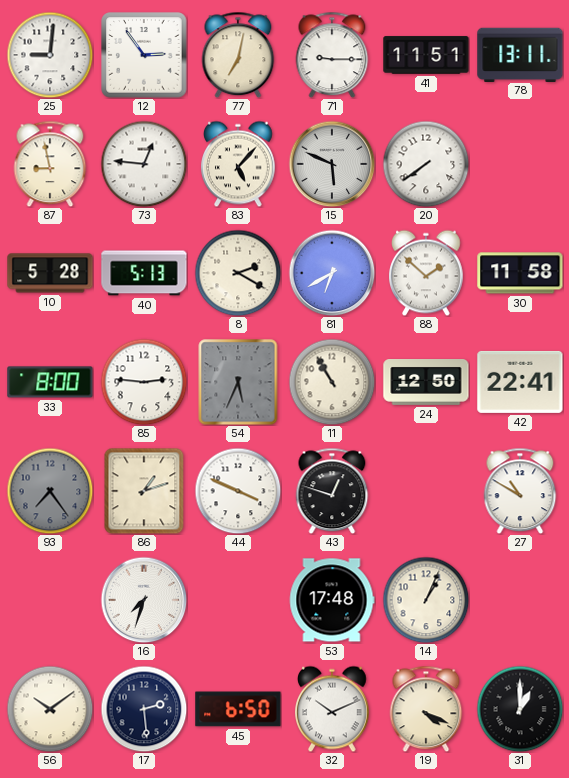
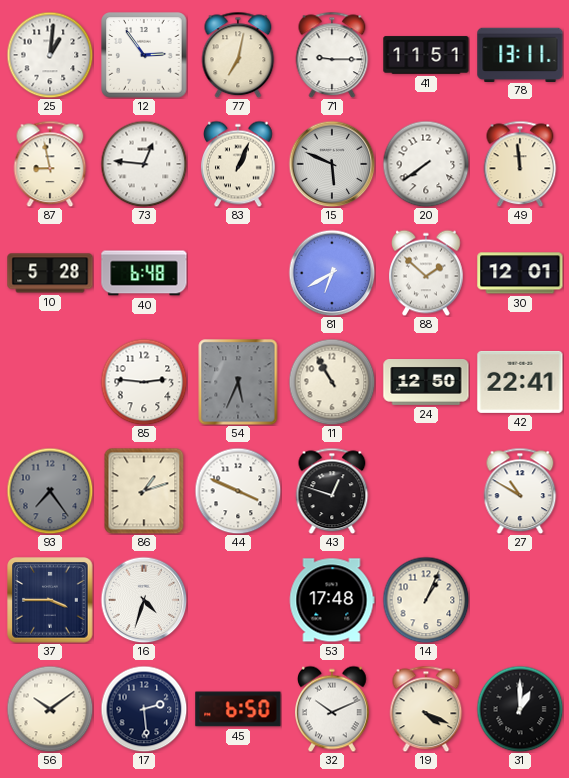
25: 9:01 -> 1:01
83: 5:07 -> 1:04
49: none -> 11:59
40: 5:13 -> 6:48
8: 2:20 -> none
30: 11:58 -> 12:01
33: 8:00 -> none
37: none -> 3:45
16: 7:33 -> 4:33
